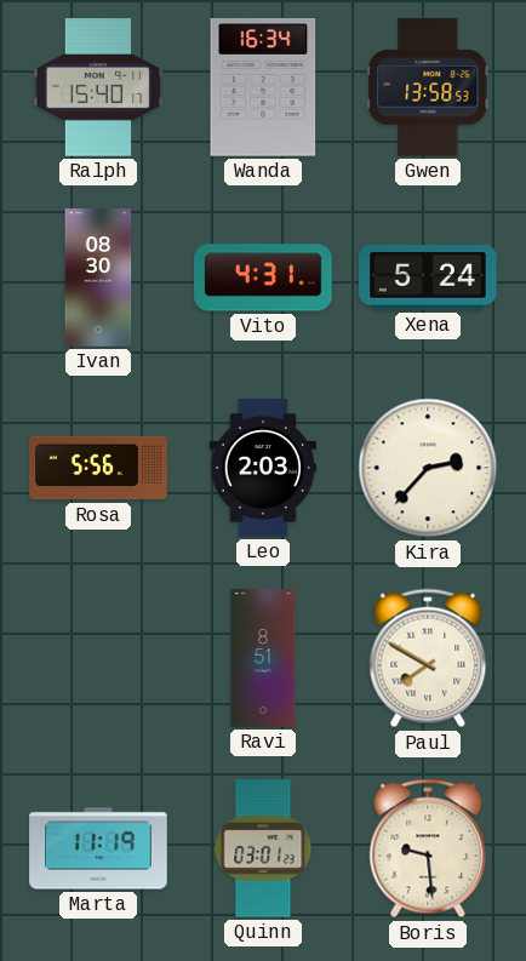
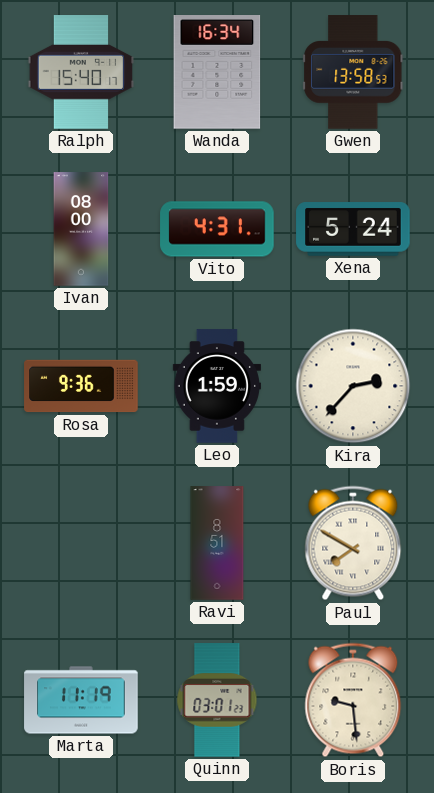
Ivan: 08:30 -> 08:00
Rosa: 5:56 -> 9:36
Leo: 2:03 -> 1:59
